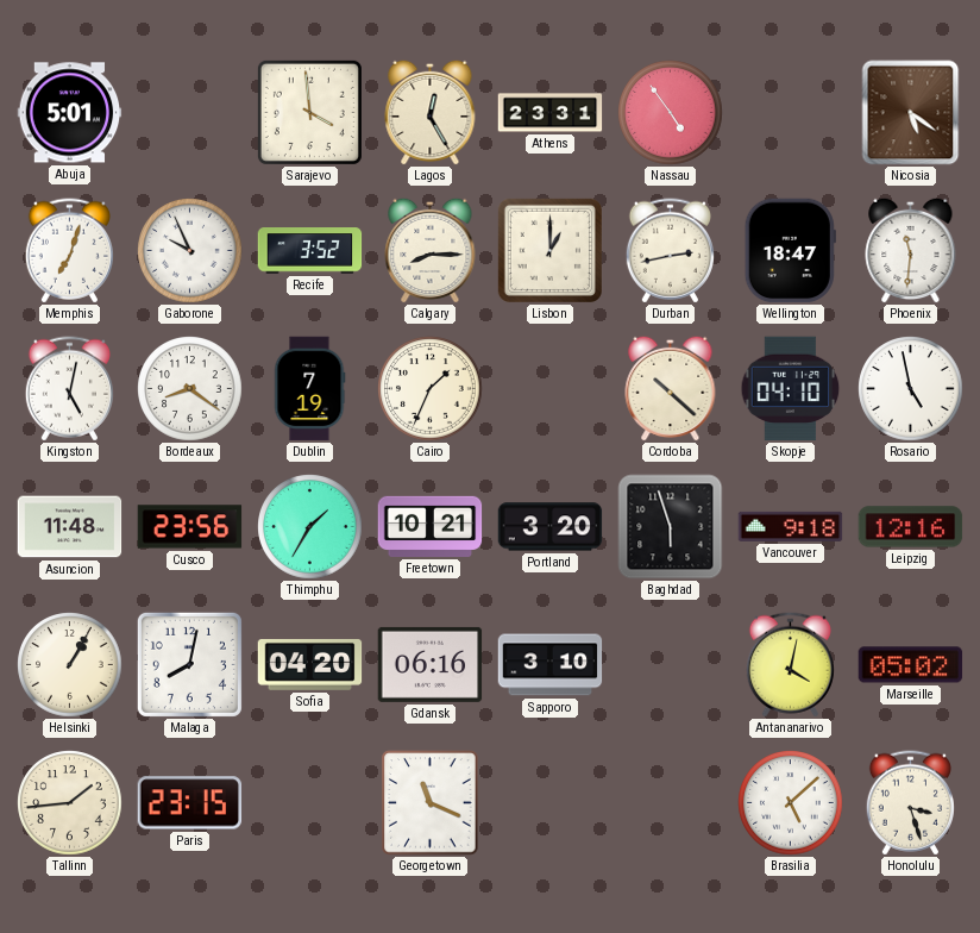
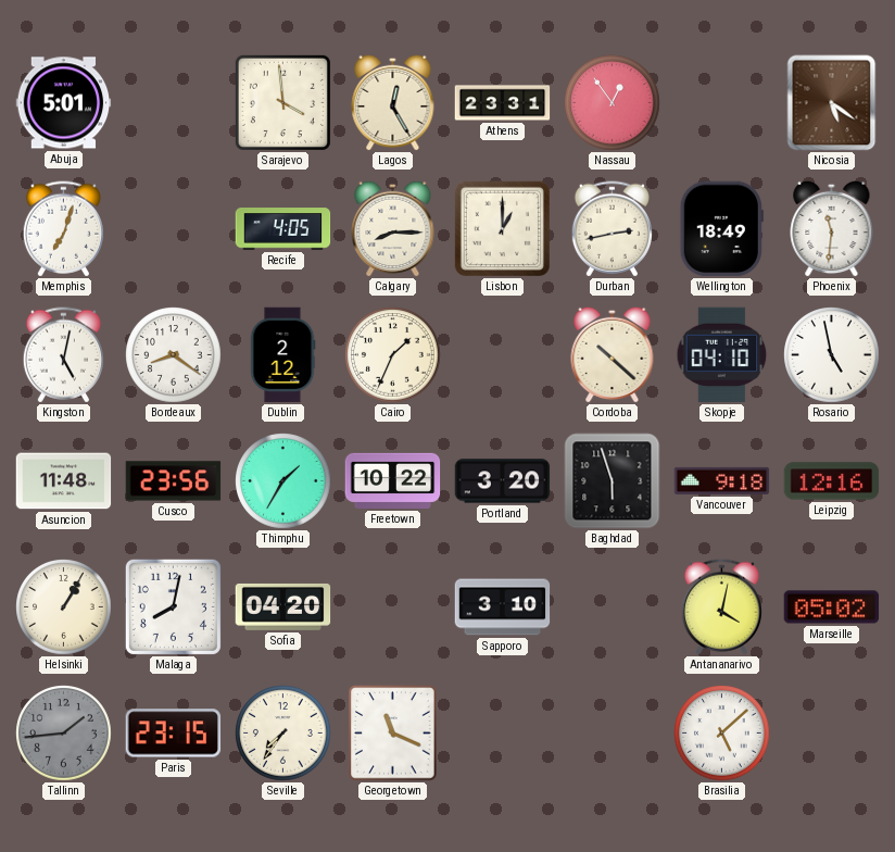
Nassau: 4:54 -> 12:54
Gaborone: 9:56 -> none
Recife: 3:52 -> 4:05
Wellington: 18:47 -> 18:49
Dublin: 7:19 -> 2:12
Freetown: 10:21 -> 10:22
Gdansk: 06:16 -> none
Tallinn dial: cream -> grey
Seville: none -> 7:36
Honolulu: 3:27 -> none
